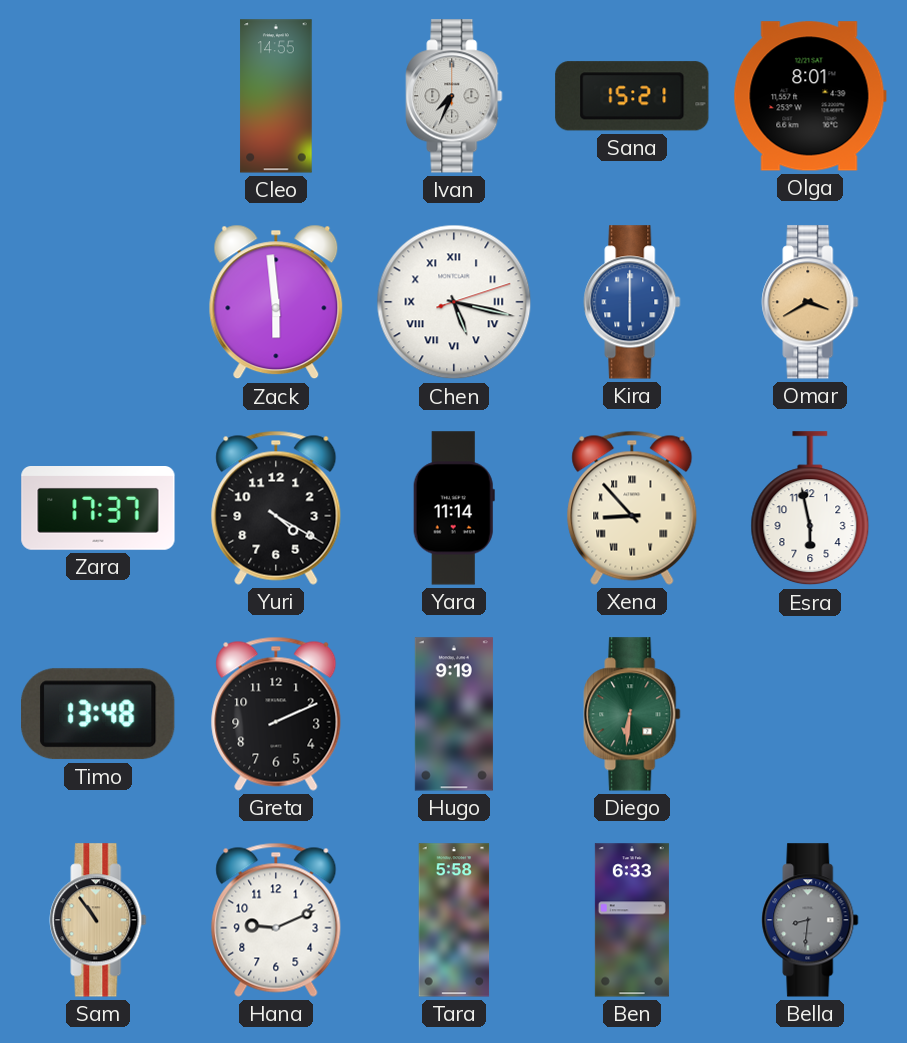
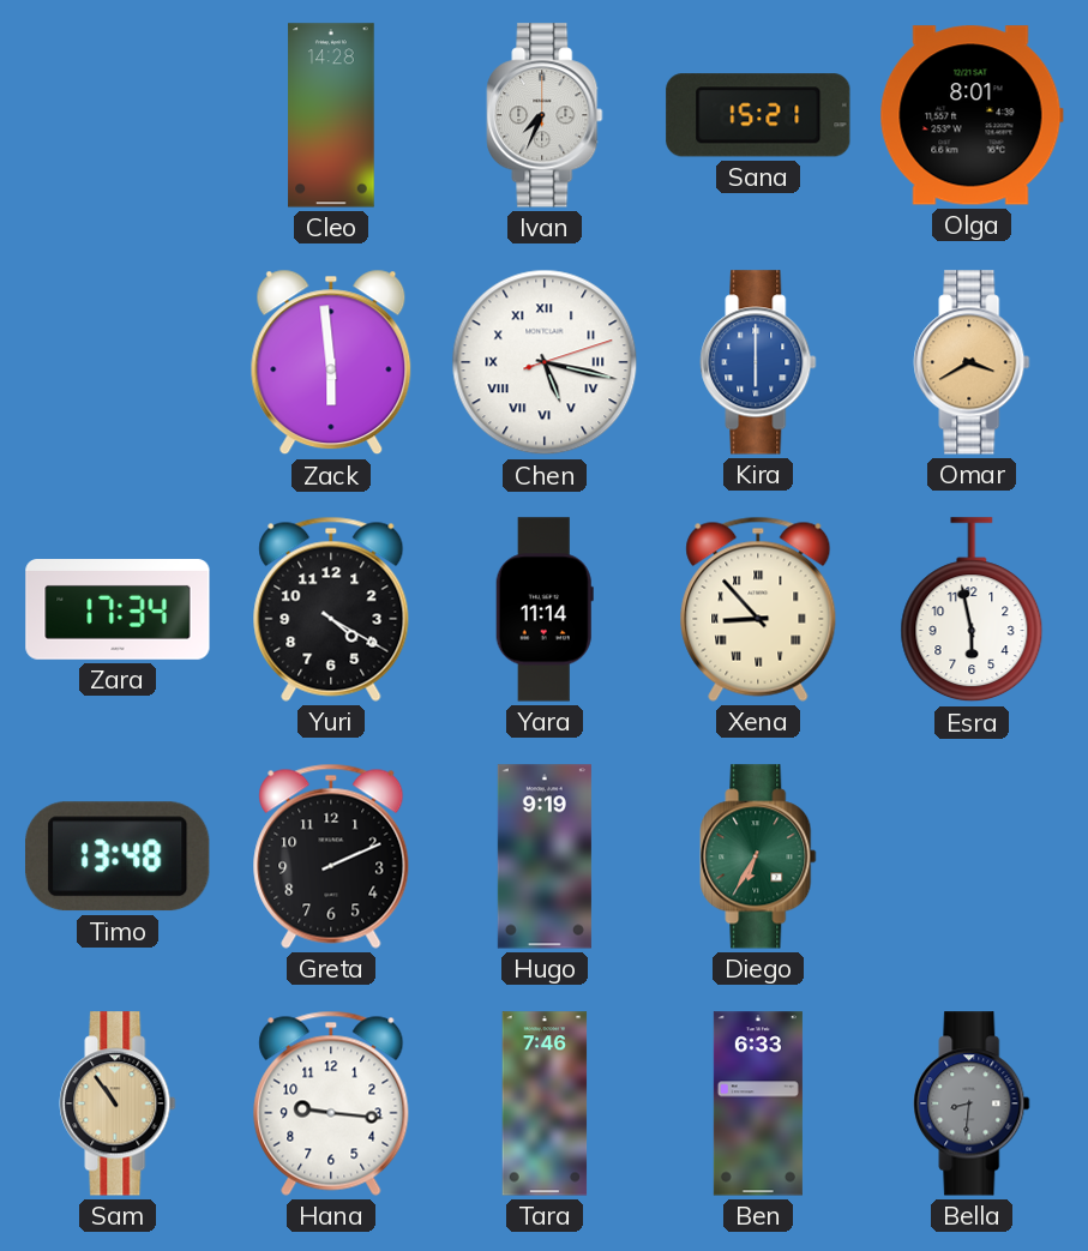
Cleo: 14:55 -> 14:28
Zara: 17:37 -> 17:34
Diego: 6:31 -> 6:35
Hana: 9:11 -> 9:16
Tara: 5:58 -> 7:46
